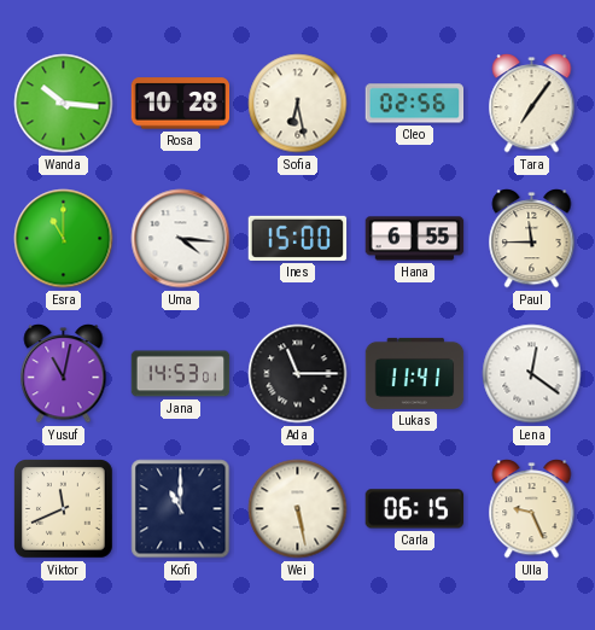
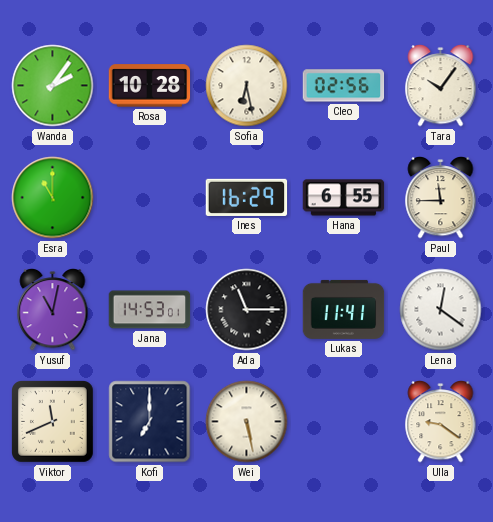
Wanda: 10:16 -> 2:06
Tara: 7:06 -> 10:06
Uma: 4:16 -> none
Ines: 15:00 -> 16:29
Kofi: 11:00 -> 7:00
Carla: 06:15 -> none
Ulla: 9:26 -> 9:21
